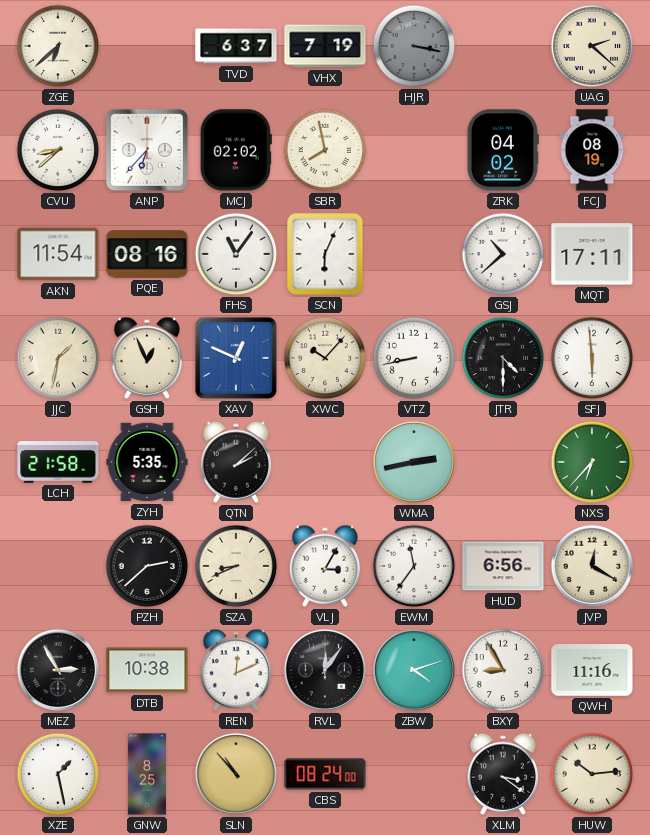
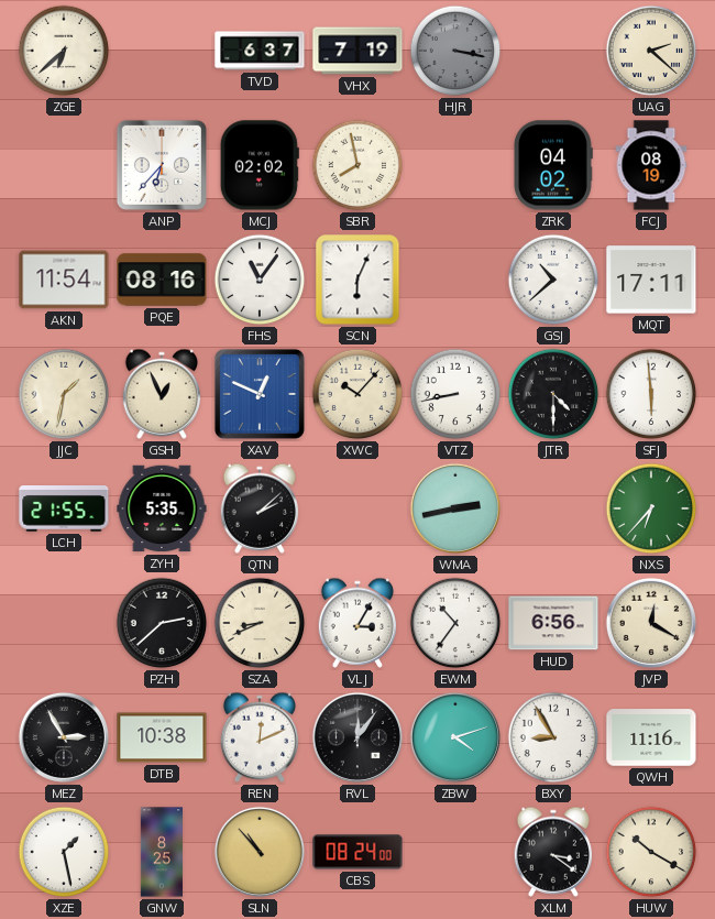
CVU: 8:38 -> none
LCH: 21:58 -> 21:55
EWM: 11:36 -> 10:36
HUW: 10:14 -> 10:20
